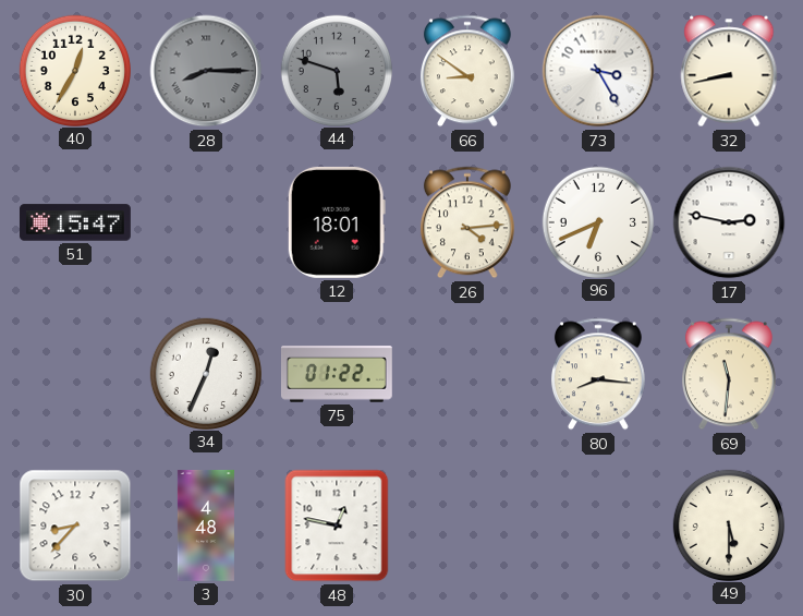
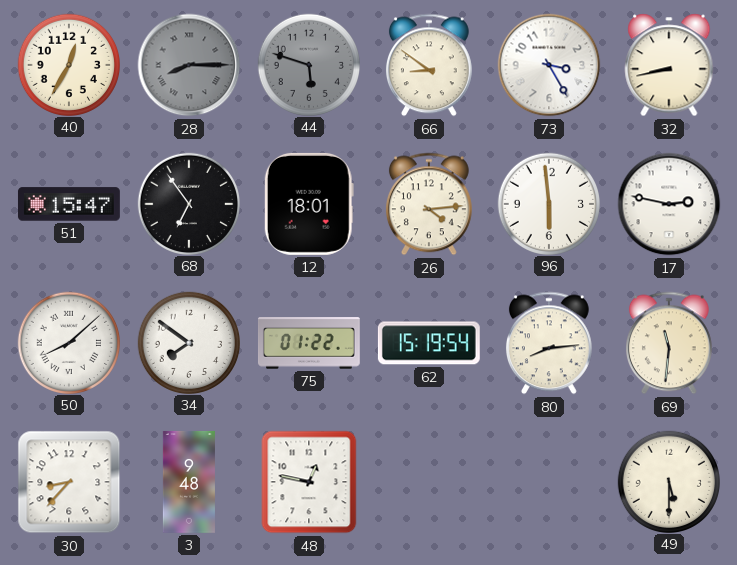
68: none -> 6:54
96: 6:41 -> 5:59
50: none -> 8:08
34: 12:34 -> 7:51
62: none -> 15:19
80: 8:16 -> 8:14
3: 4:48 -> 9:48
